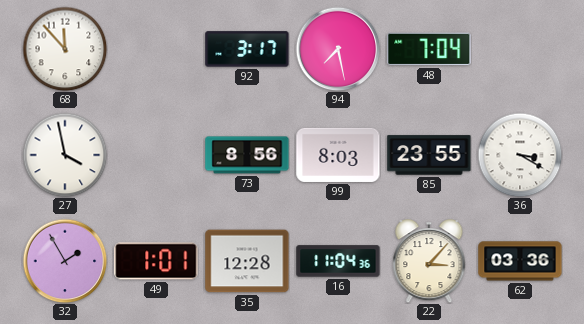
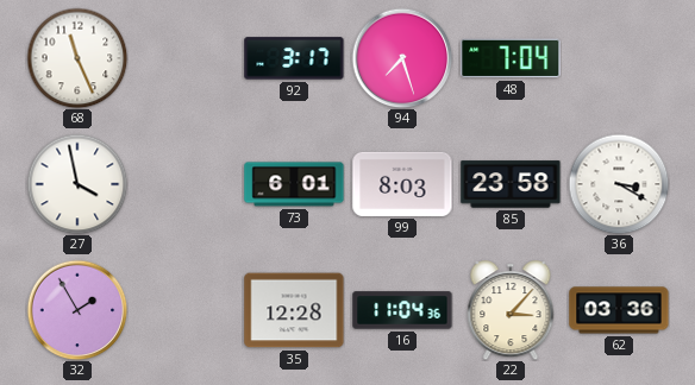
68: 11:53 -> 11:26
94: 7:28 -> 7:27
73: 8:56 -> 6:01
85: 23:55 -> 23:58
49: 1:01 -> none
